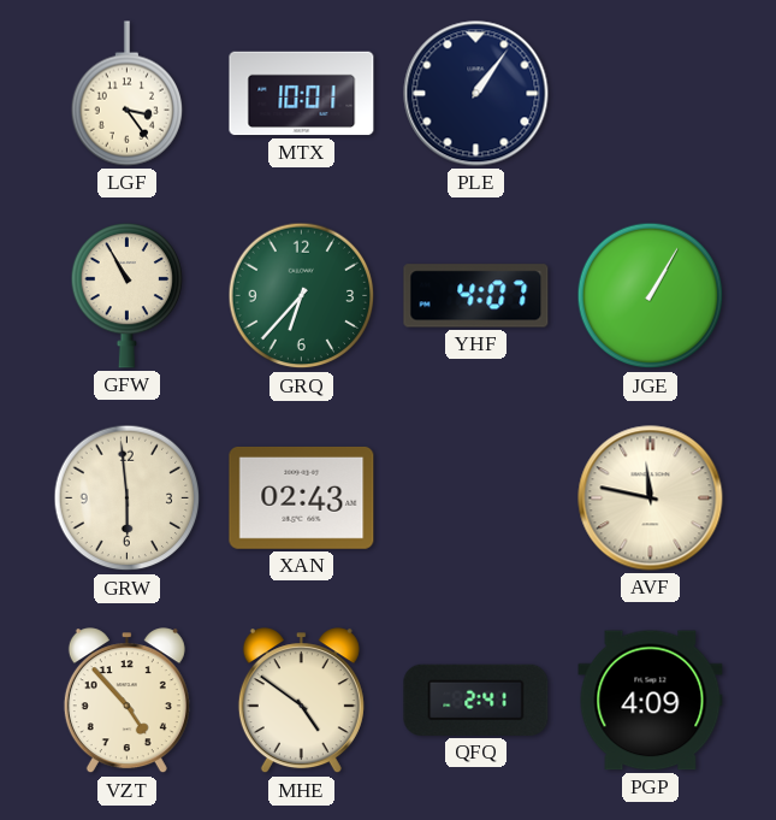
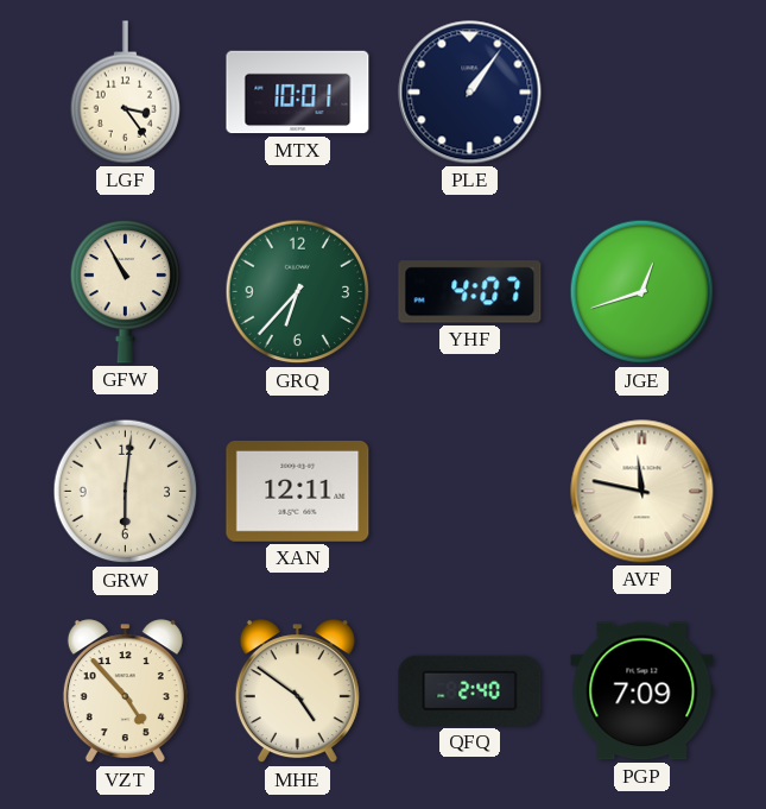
JGE: 1:05 -> 12:42
GRW: 5:59 -> 6:01
XAN: 02:43 -> 12:11
QFQ: 2:41 -> 2:40
PGP: 4:09 -> 7:09
